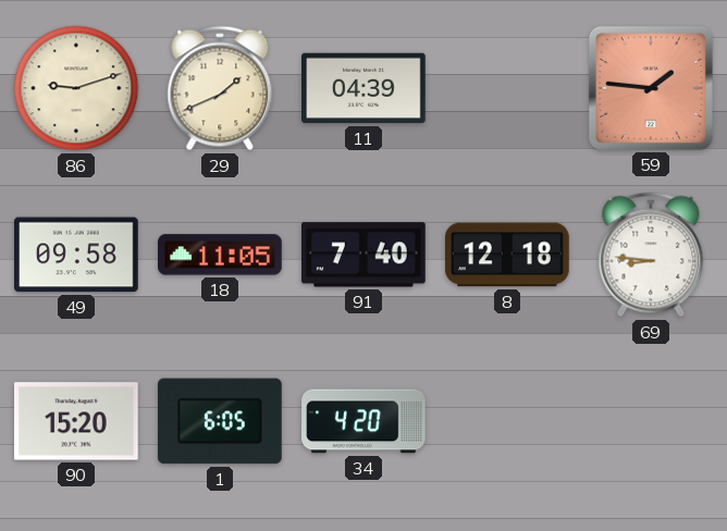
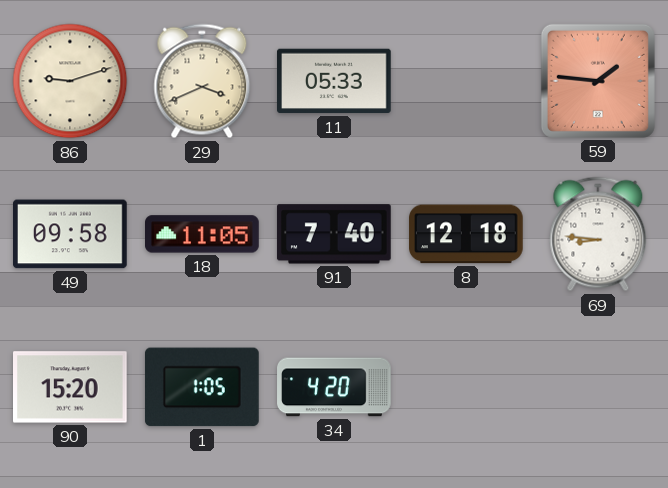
29: 1:41 -> 3:41
11: 04:39 -> 05:33
1: 6:05 -> 1:05
